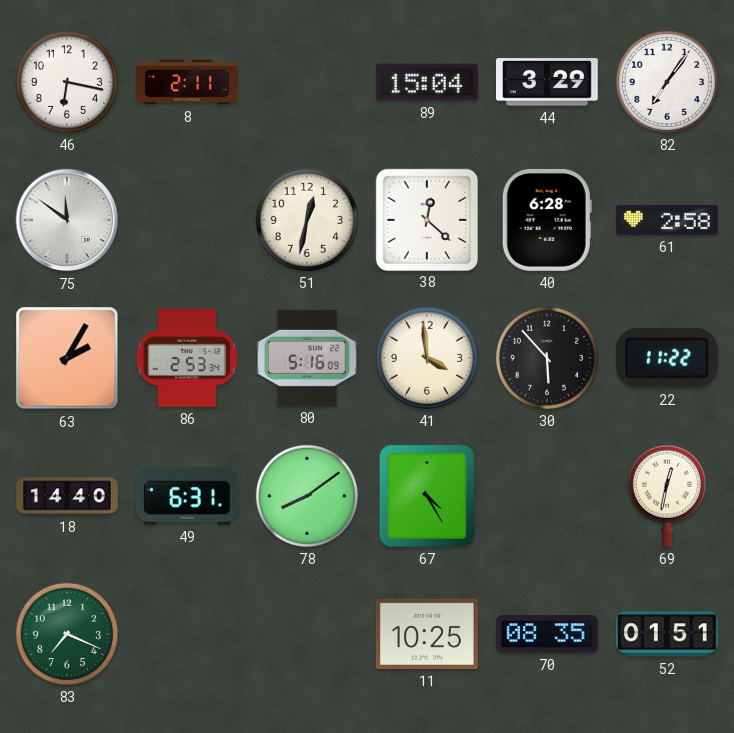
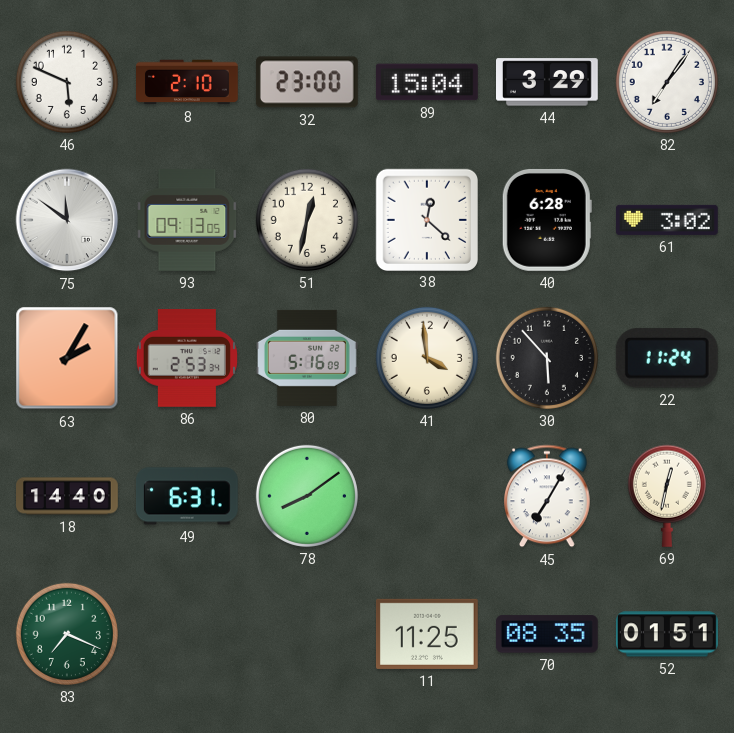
46: 6:17 -> 5:49
8: 2:11 -> 2:10
32: none -> 23:00
93: none -> 09:13
61: 2:58 -> 3:02
22: 11:22 -> 11:24
67: 4:25 -> none
45: none -> 7:05
11: 10:25 -> 11:25
